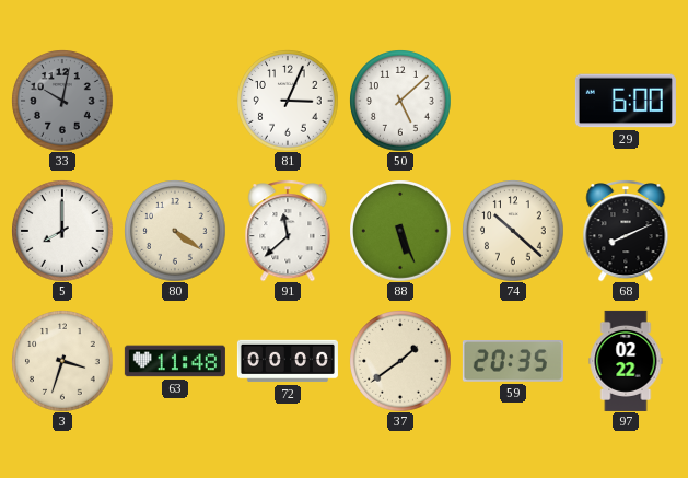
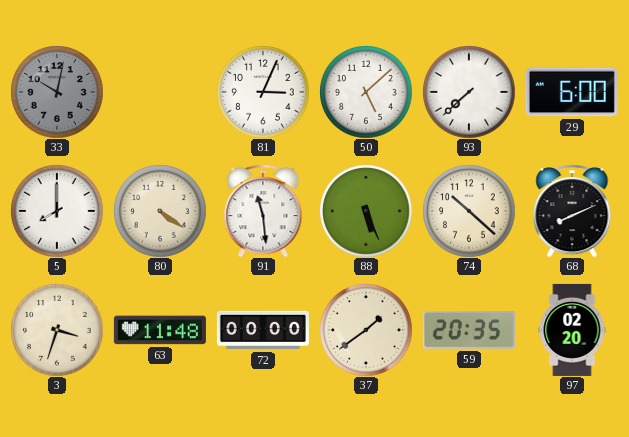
93: none -> 7:38
91: 11:38 -> 11:29
97: 02:22 -> 02:20
